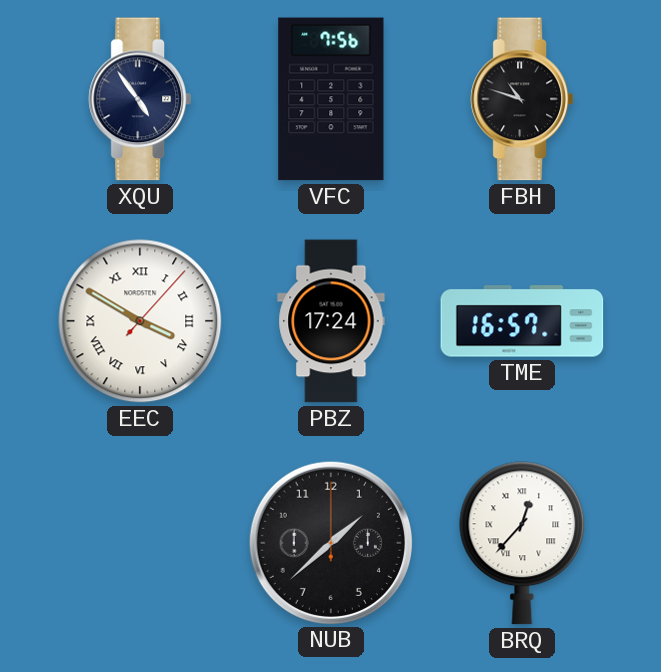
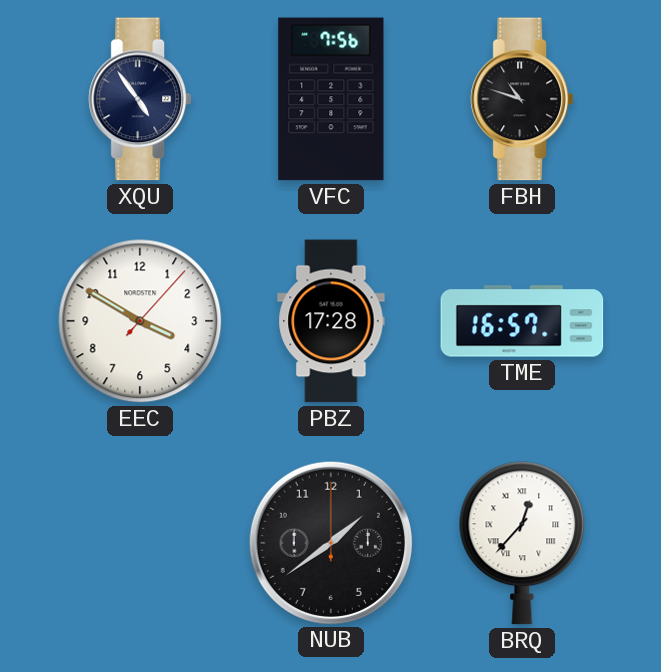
EEC numerals: Roman -> Arabic
PBZ: 17:24 -> 17:28
NUB: 1:38 -> 1:39
